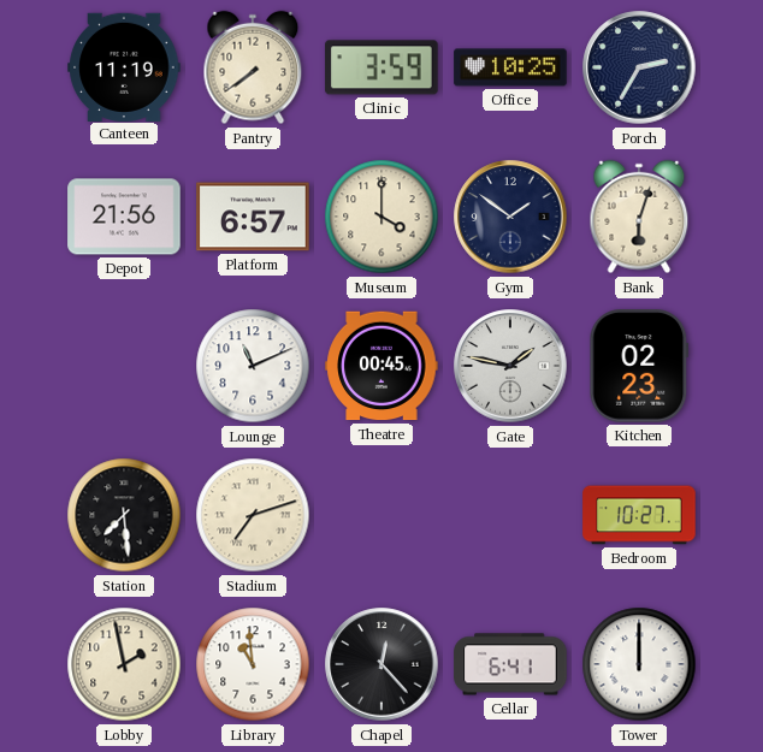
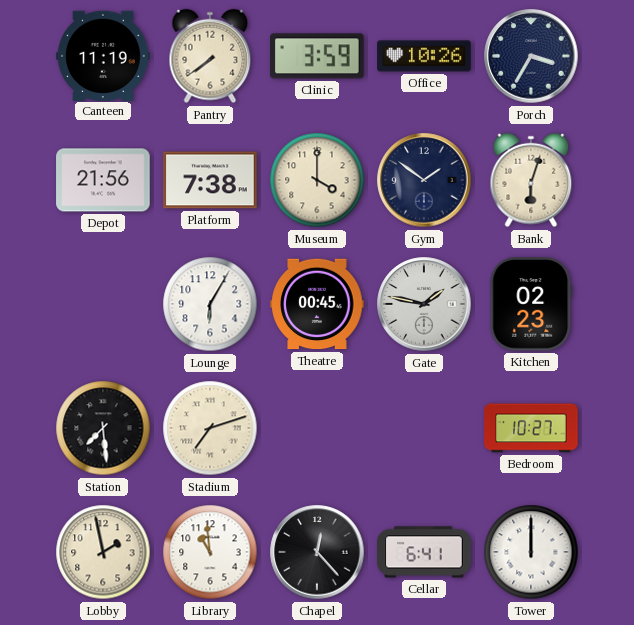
Office: 10:25 -> 10:26
Porch: 2:35 -> 3:35
Platform: 6:57 -> 7:38
Lounge: 11:11 -> 6:05
